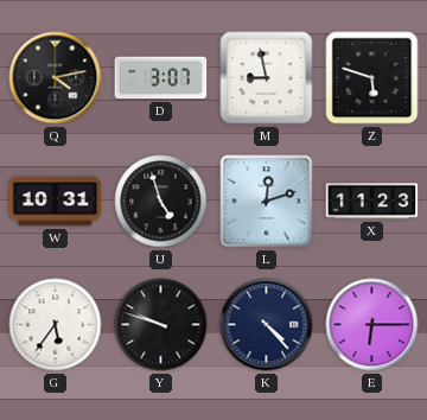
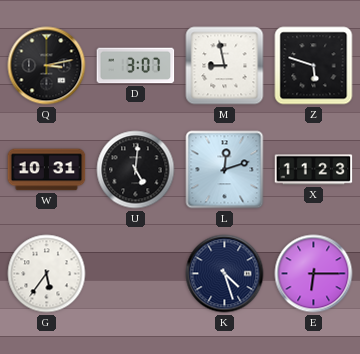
Q: 4:13 -> 3:13
U: 4:57 -> 5:01
Y: 9:48 -> none
K: 4:23 -> 4:27
